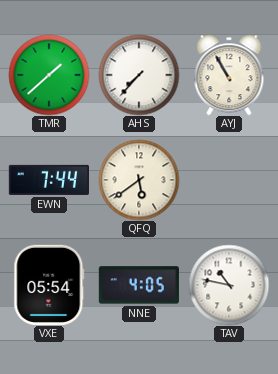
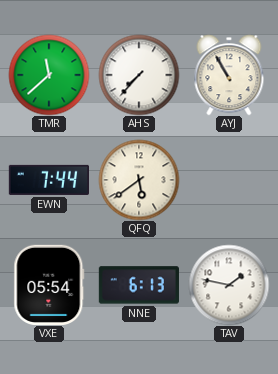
TMR: 1:38 -> 11:38
NNE: 4:05 -> 6:13
TAV: 10:47 -> 1:47
